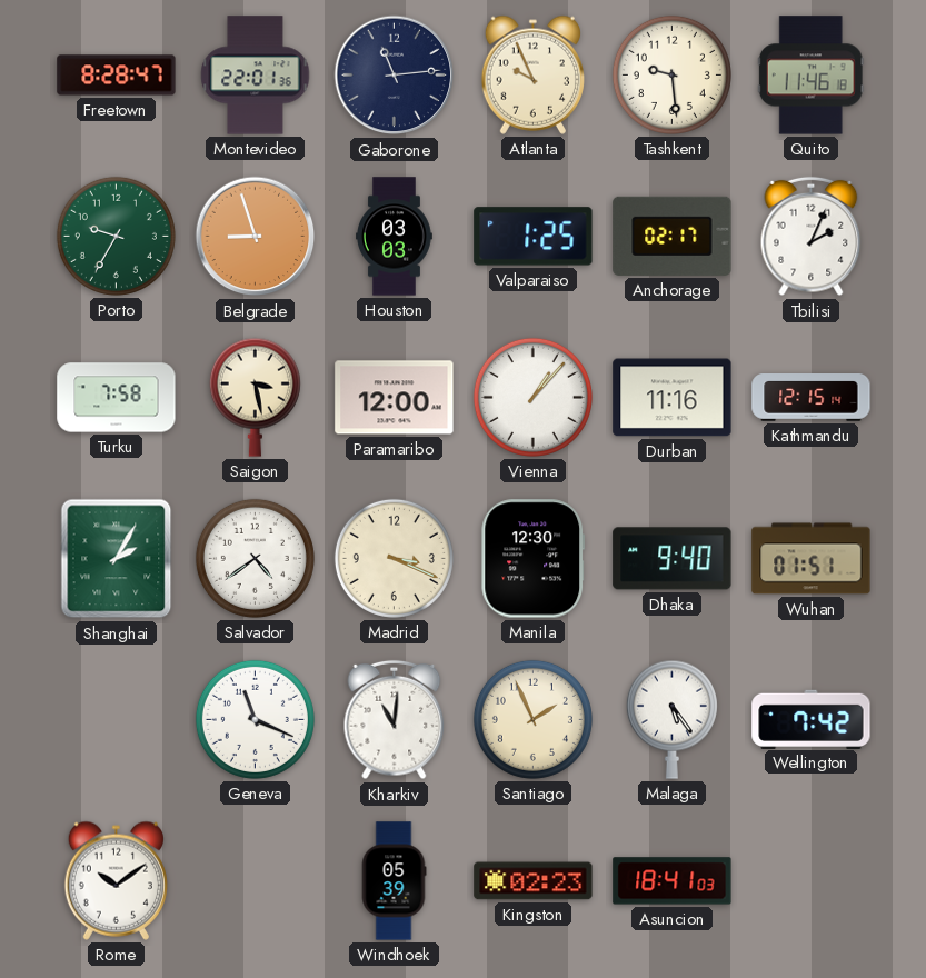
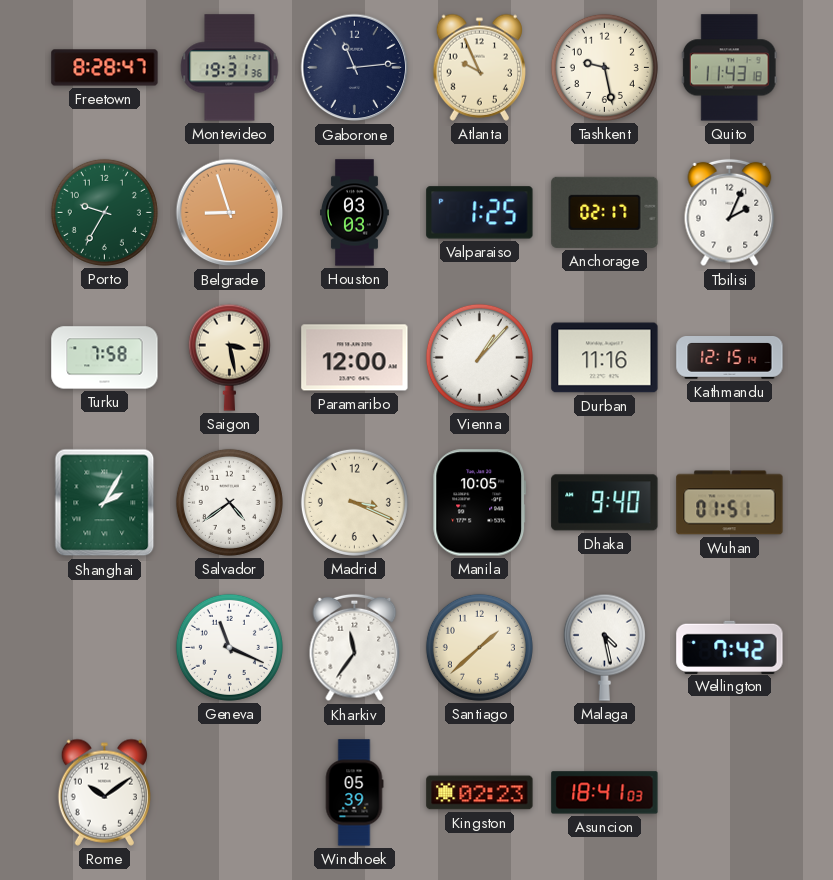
Montevideo: 22:01 -> 19:31
Tashkent: 9:29 -> 9:28
Quito: 11:46 -> 11:43
Manila: 12:30 -> 10:05
Kharkiv: 11:01 -> 11:36
Santiago: 1:56 -> 1:38
Malaga: 5:24 -> 4:28
